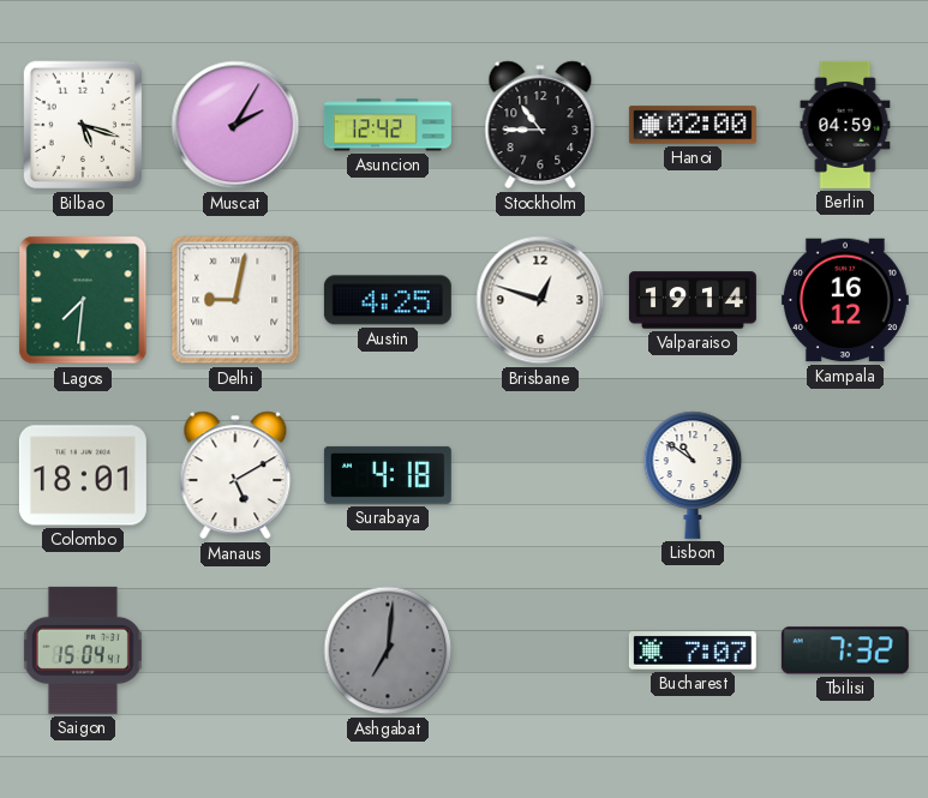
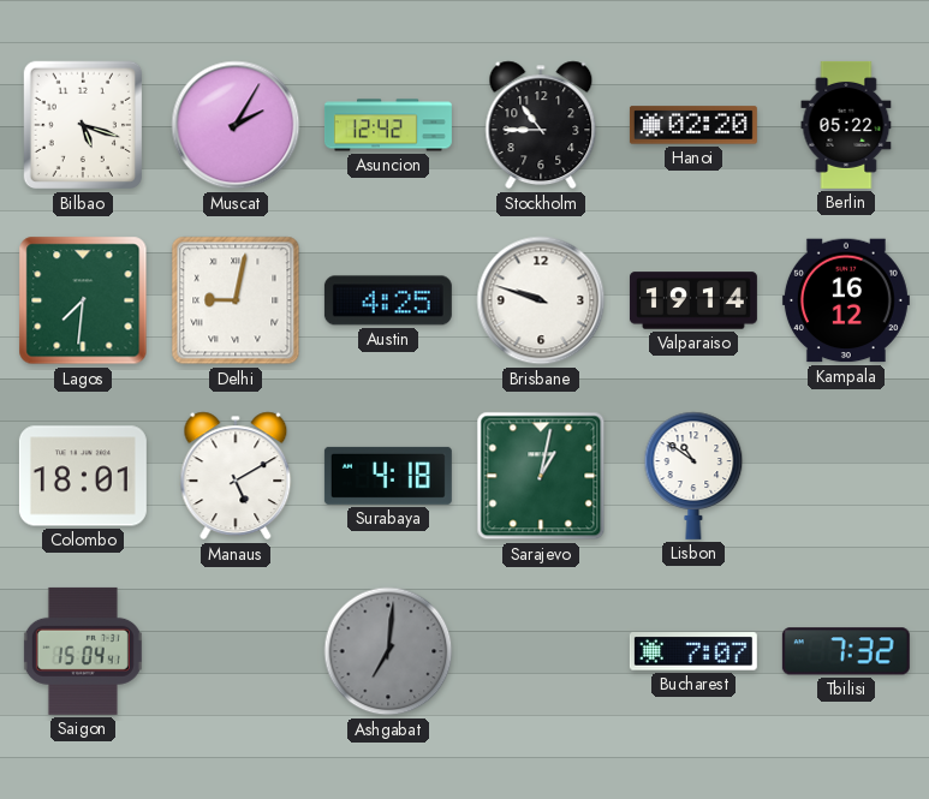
Hanoi: 02:00 -> 02:20
Berlin: 04:59 -> 05:22
Brisbane: 12:48 -> 9:48
Sarajevo: none -> 1:02
